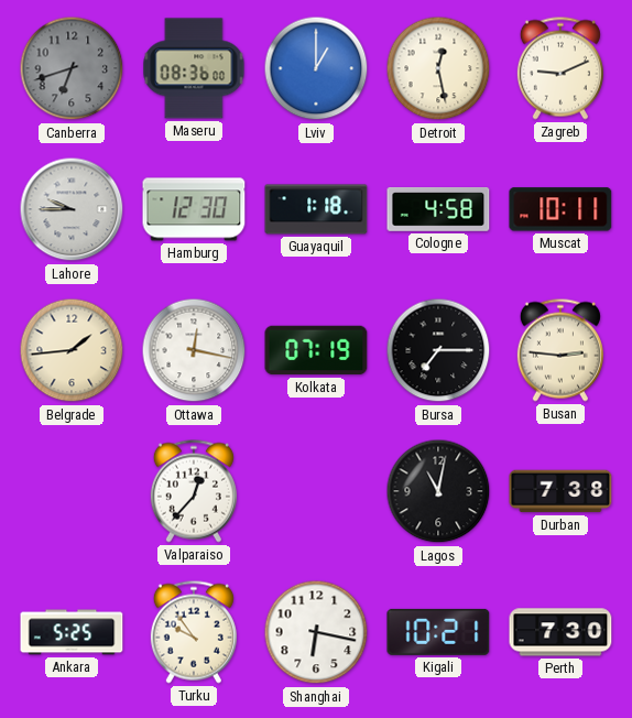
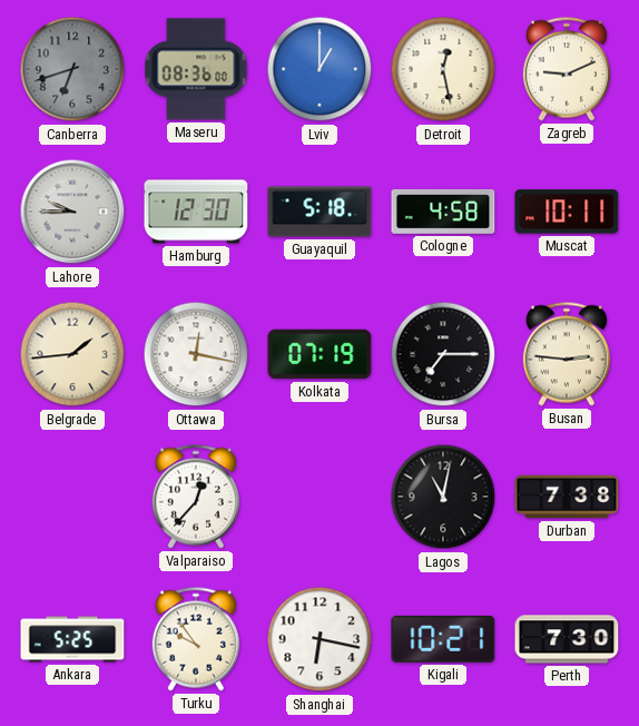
Guayaquil: 1:18 -> 5:18
